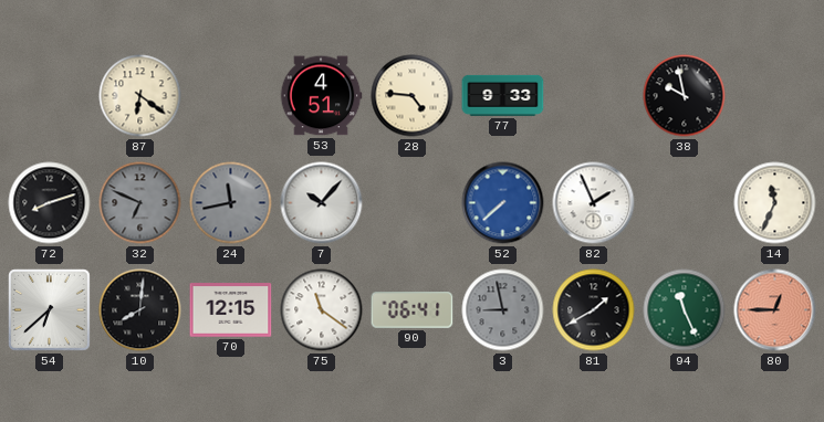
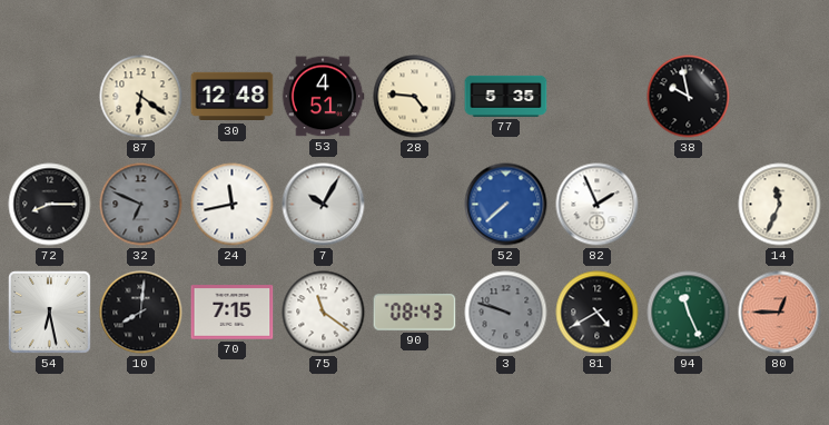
30: none -> 12:48
77: 9:33 -> 5:35
72: 8:12 -> 8:15
24 dial: grey -> white
7: 10:07 -> 10:05
54: 6:38 -> 6:28
70: 12:15 -> 7:15
90: 06:41 -> 08:43
3: 8:58 -> 9:48
81: 1:40 -> 4:40
